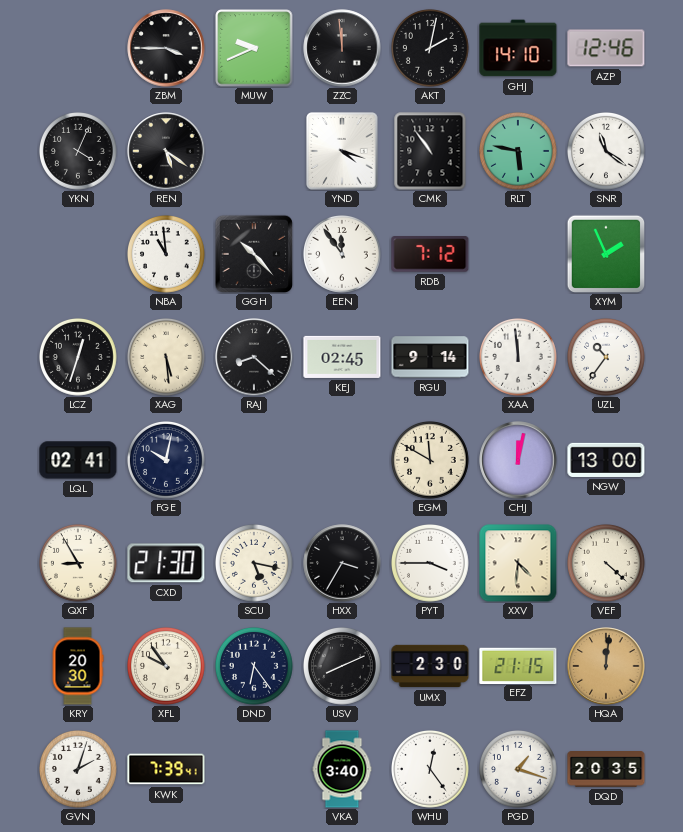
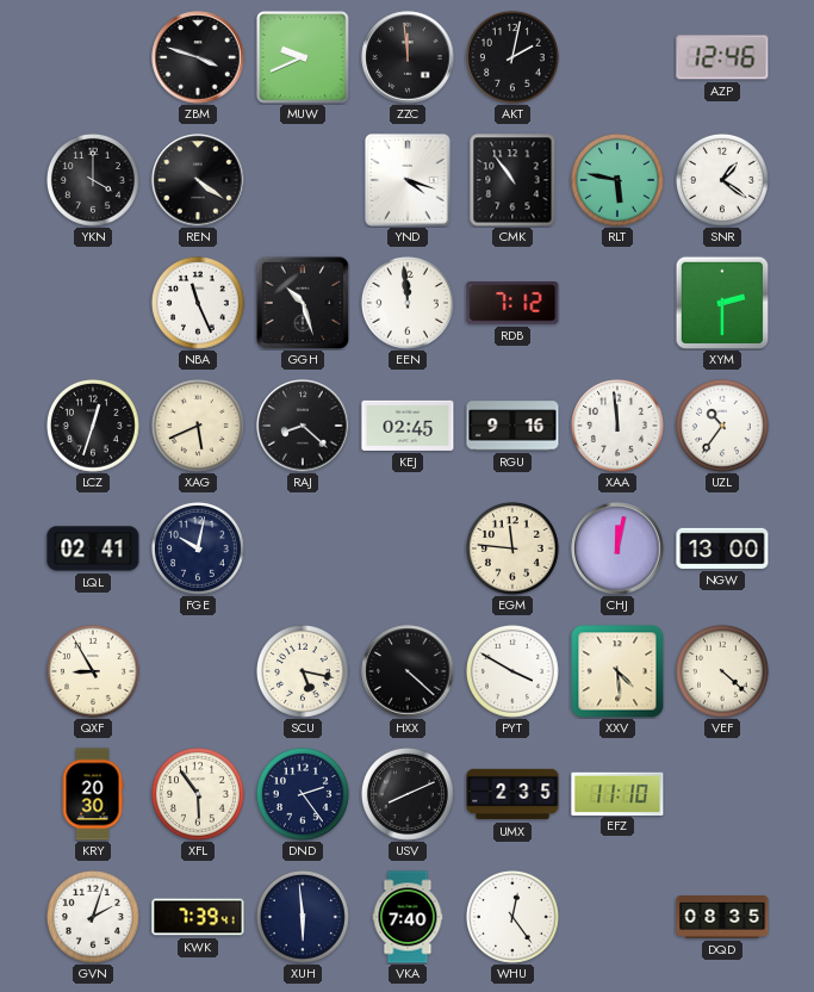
ZBM: 3:45 -> 3:48
GHJ: 14:10 -> none
YKN: 4:04 -> 4:00
REN: 5:21 -> 4:21
SNR: 11:21 -> 1:21
NBA: 10:59 -> 11:26
GGH: 10:23 -> 10:27
EEN: 11:54 -> 11:59
XYM: 1:56 -> 2:30
XAG: 5:29 -> 5:41
RGU: 9:14 -> 9:16
EGM: 11:50 -> 11:46
CXD: 21:30 -> none
HXX: 3:35 -> 4:22
PYT: 3:45 -> 3:50
XXV: 4:31 -> 4:29
XFL: 9:54 -> 5:54
DND: 6:24 -> 2:24
UMX: 2:30 -> 2:35
EFZ: 21:15 -> 11:10
HQA: 12:01 -> none
XUH: none -> 5:59
VKA: 3:40 -> 7:40
PGD: 1:18 -> none
DQD: 20:35 -> 08:35
